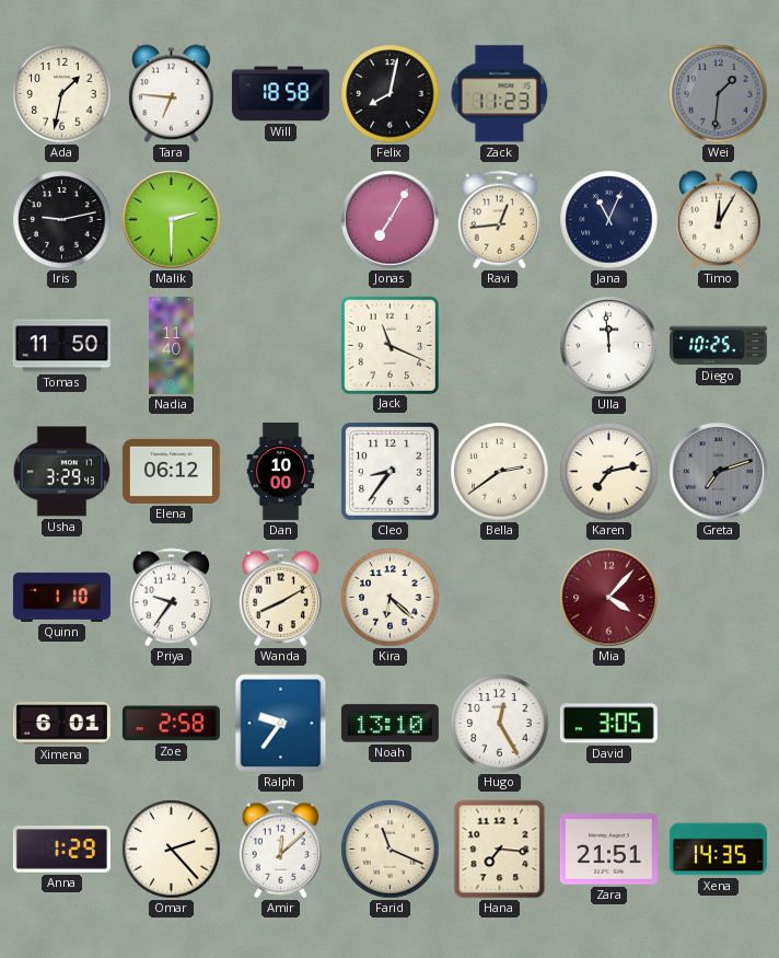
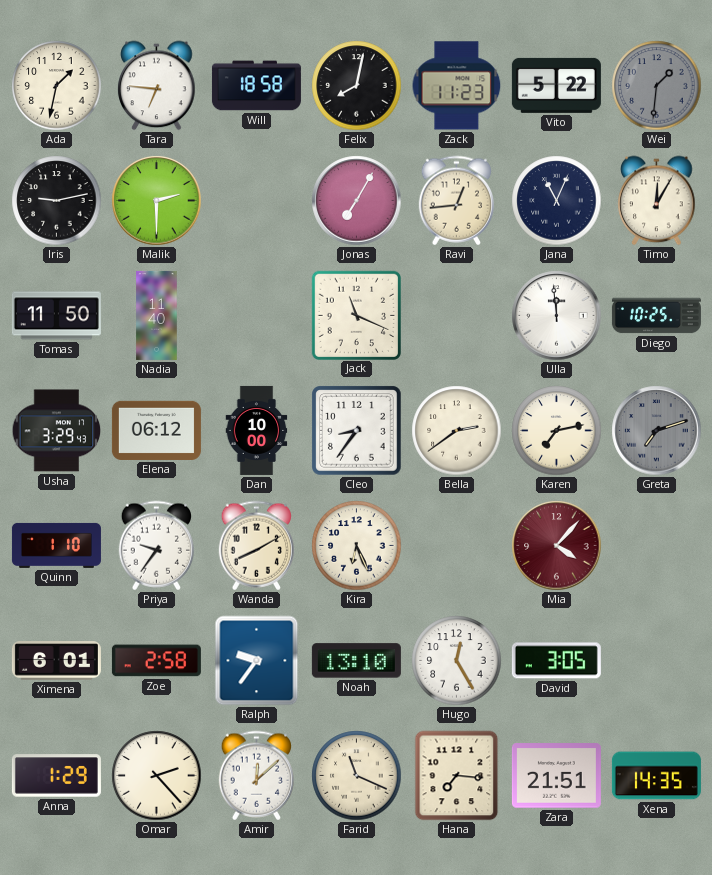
Vito: none -> 5:22
Kira: 6:22 -> 6:26
